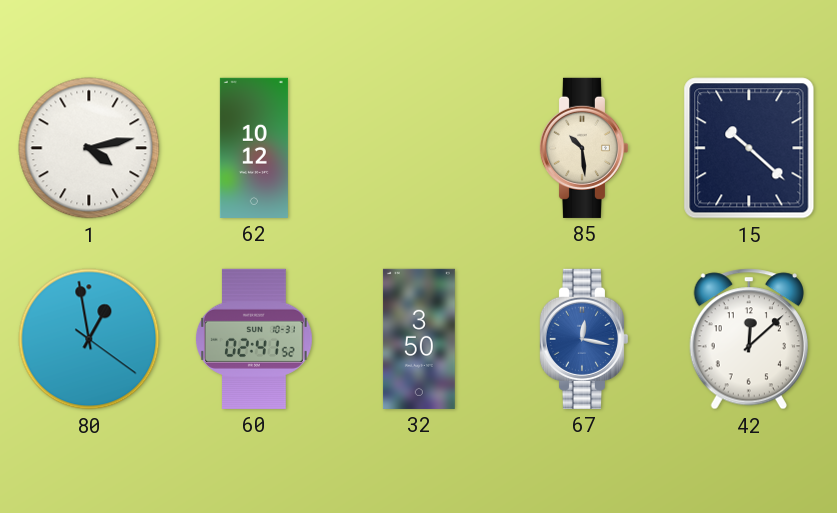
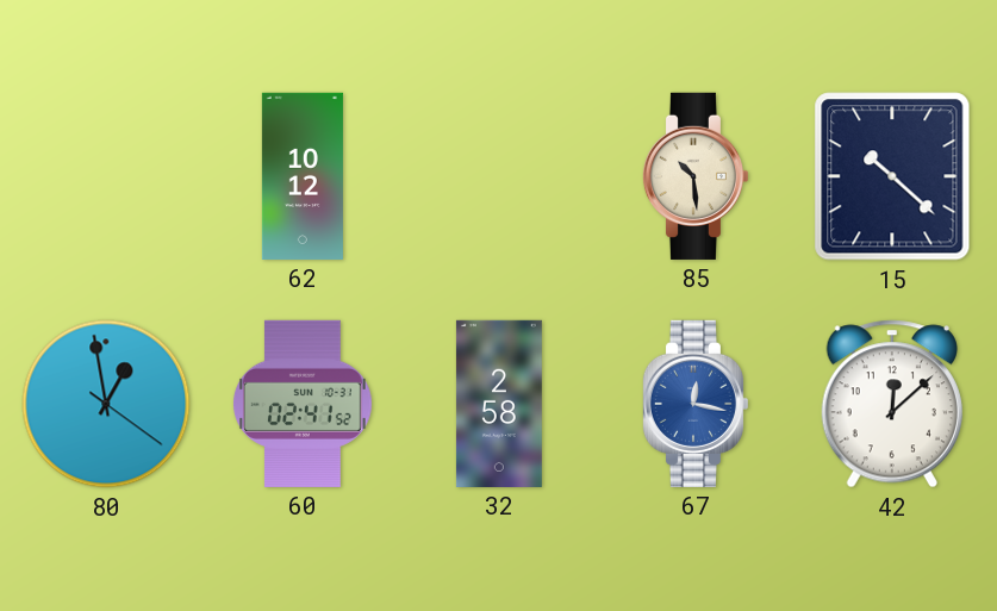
1: 4:13 -> none
32: 3:50 -> 2:58
